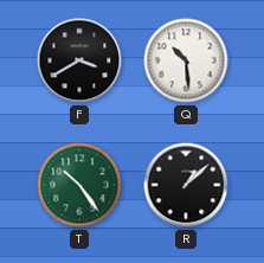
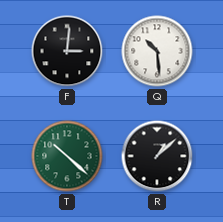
F: 3:40 -> 3:01
T: 10:24 -> 10:22
